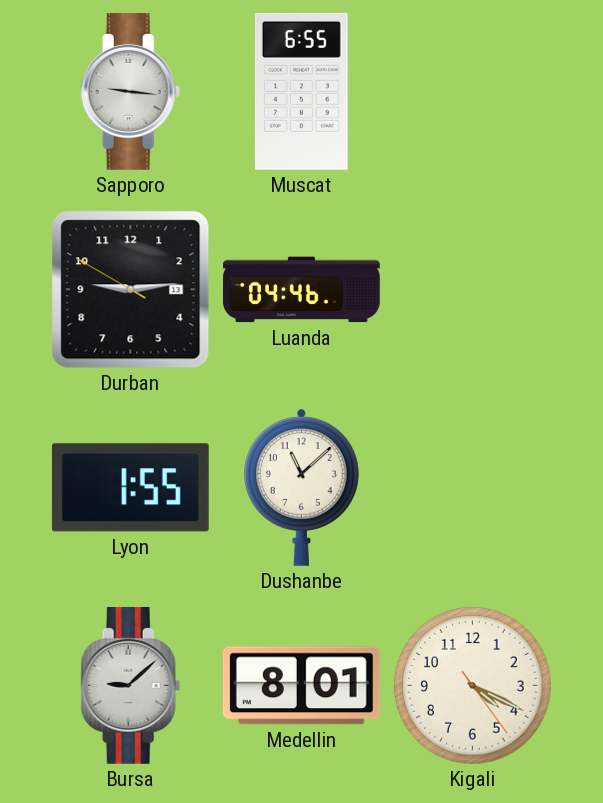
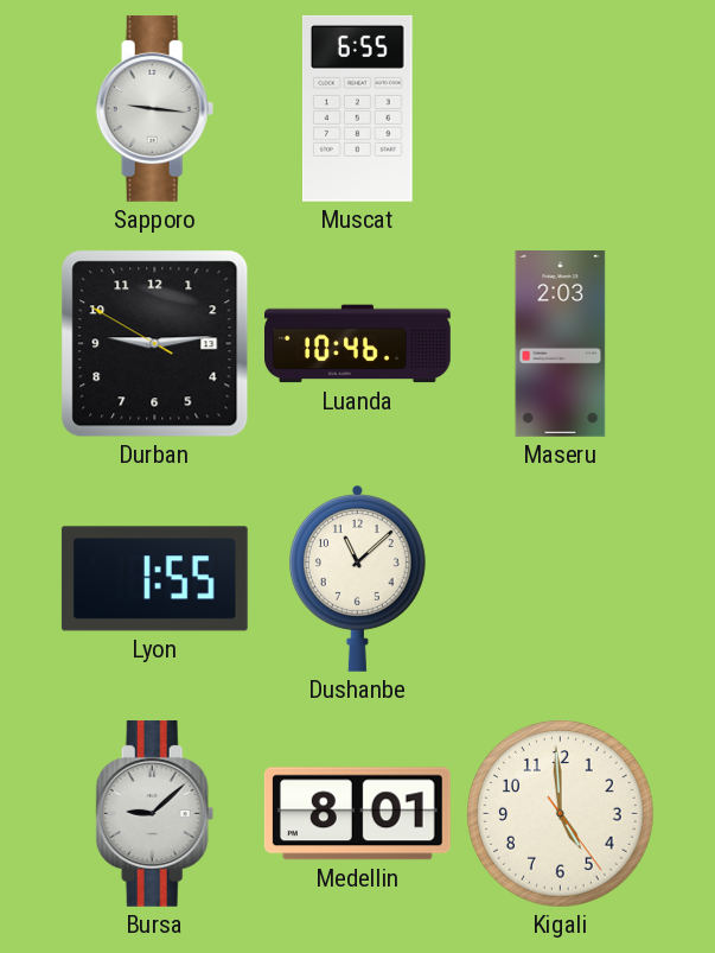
Luanda: 04:46 -> 10:46
Maseru: none -> 2:03
Kigali: 4:19 -> 4:59
